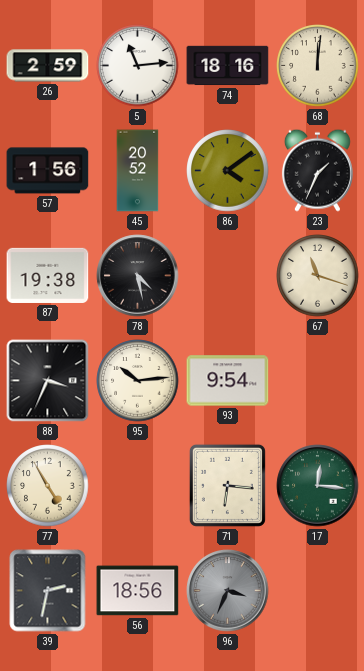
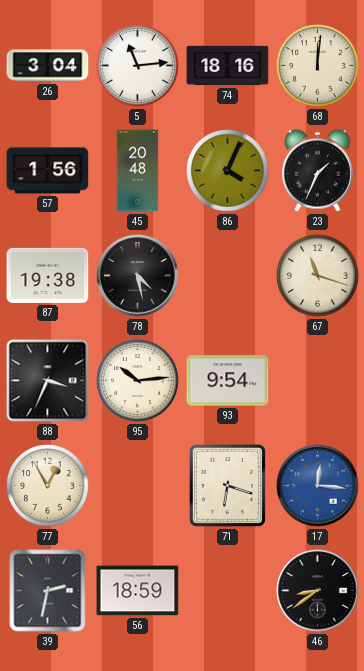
26: 2:59 -> 3:04
45: 20:52 -> 20:48
86: 4:09 -> 4:04
77: 4:55 -> 12:55
71: 6:16 -> 6:18
17 dial: green -> blue
56: 18:56 -> 18:59
96: 3:34 -> none
46: none -> 8:39
